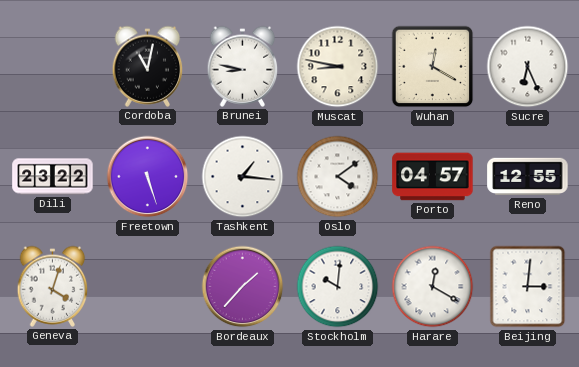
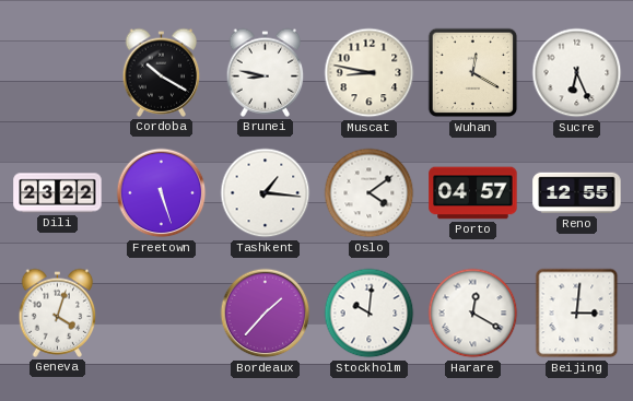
Cordoba: 11:02 -> 10:20
